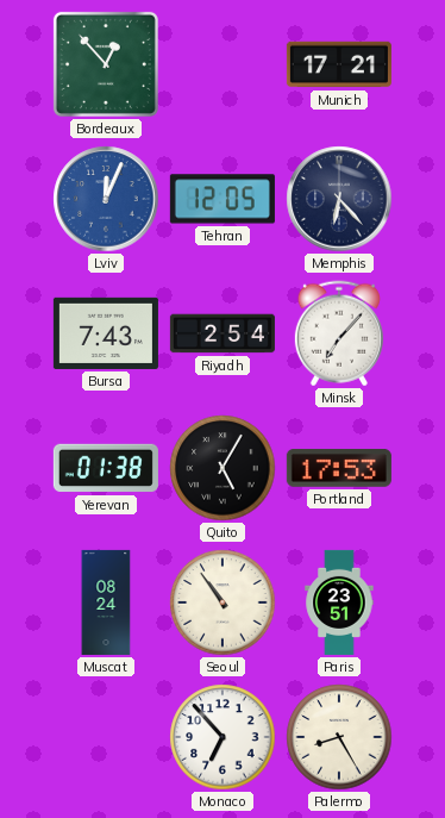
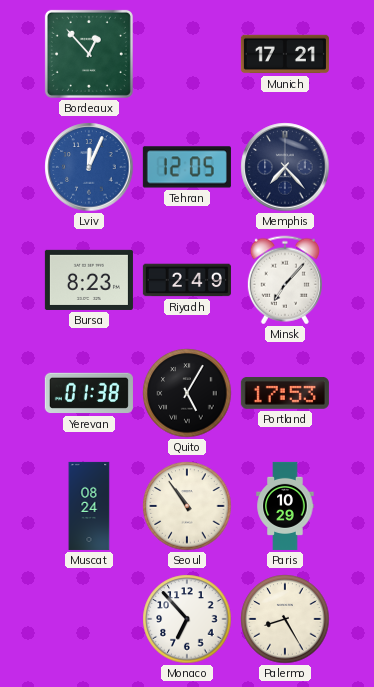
Memphis: 6:23 -> 7:23
Bursa: 7:43 -> 8:23
Riyadh: 2:54 -> 2:49
Paris: 23:51 -> 10:29
